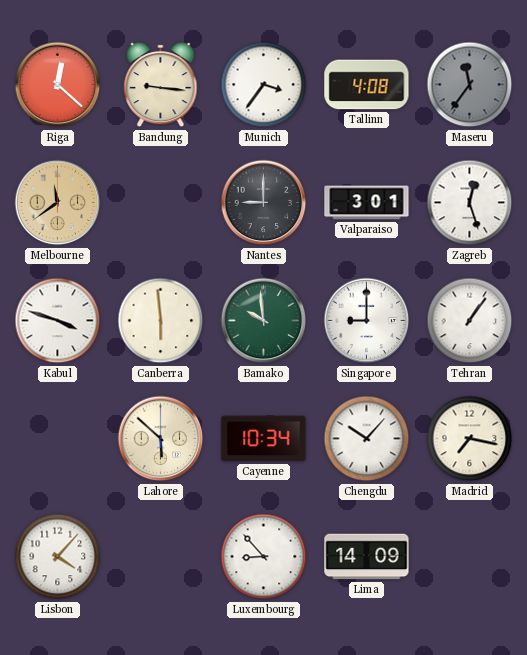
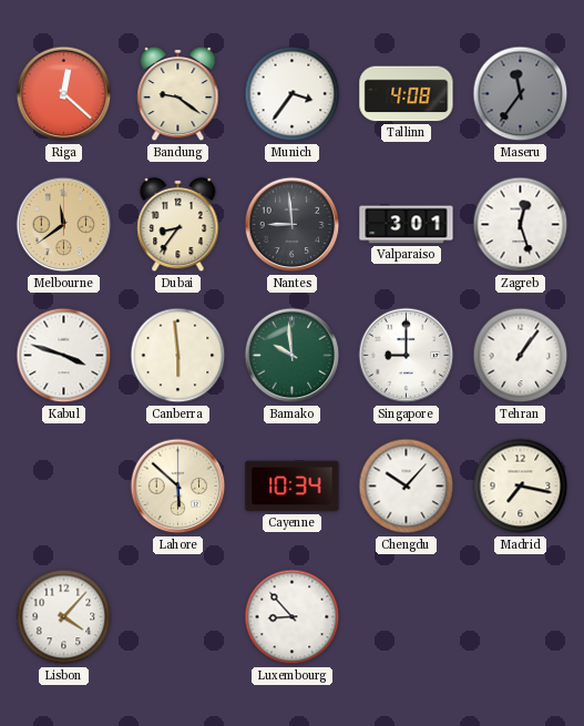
Bandung: 9:16 -> 9:21
Dubai: none -> 8:36
Nantes: 9:00 -> 8:59
Lima: 14:09 -> none
